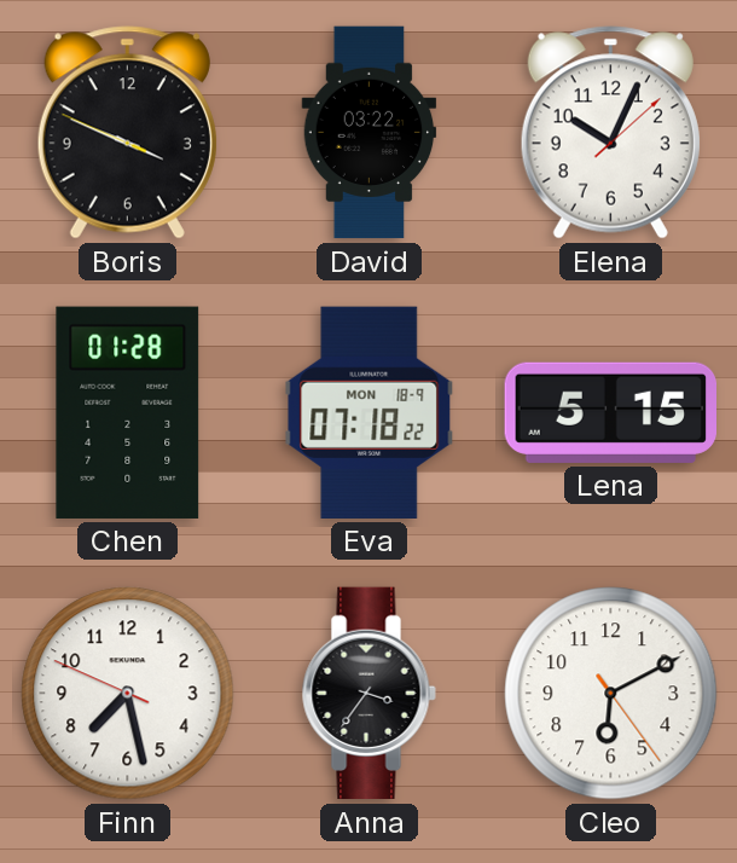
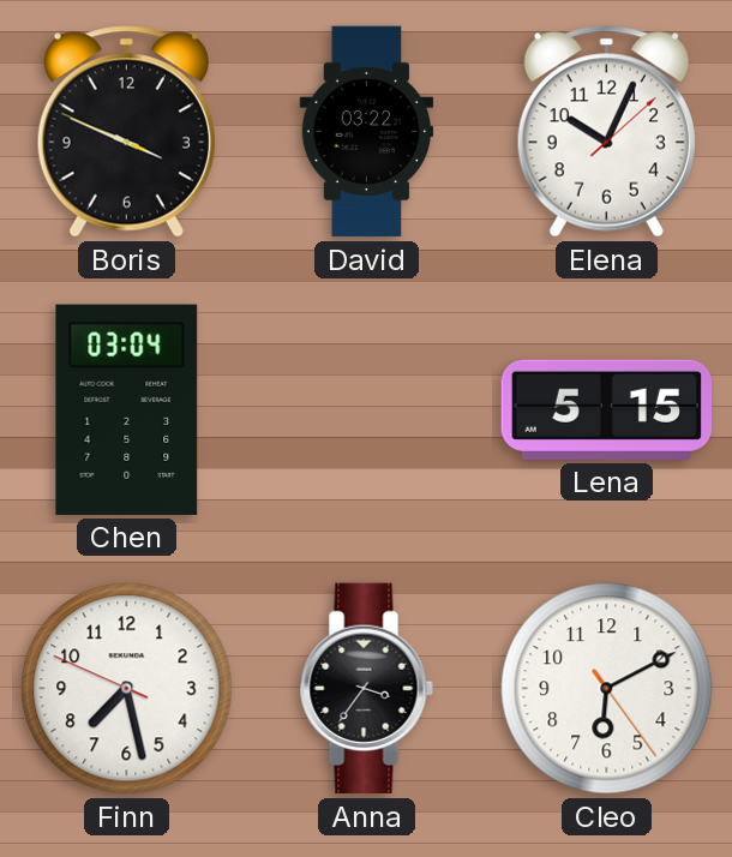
Chen: 01:28 -> 03:04
Eva: 07:18 -> none
